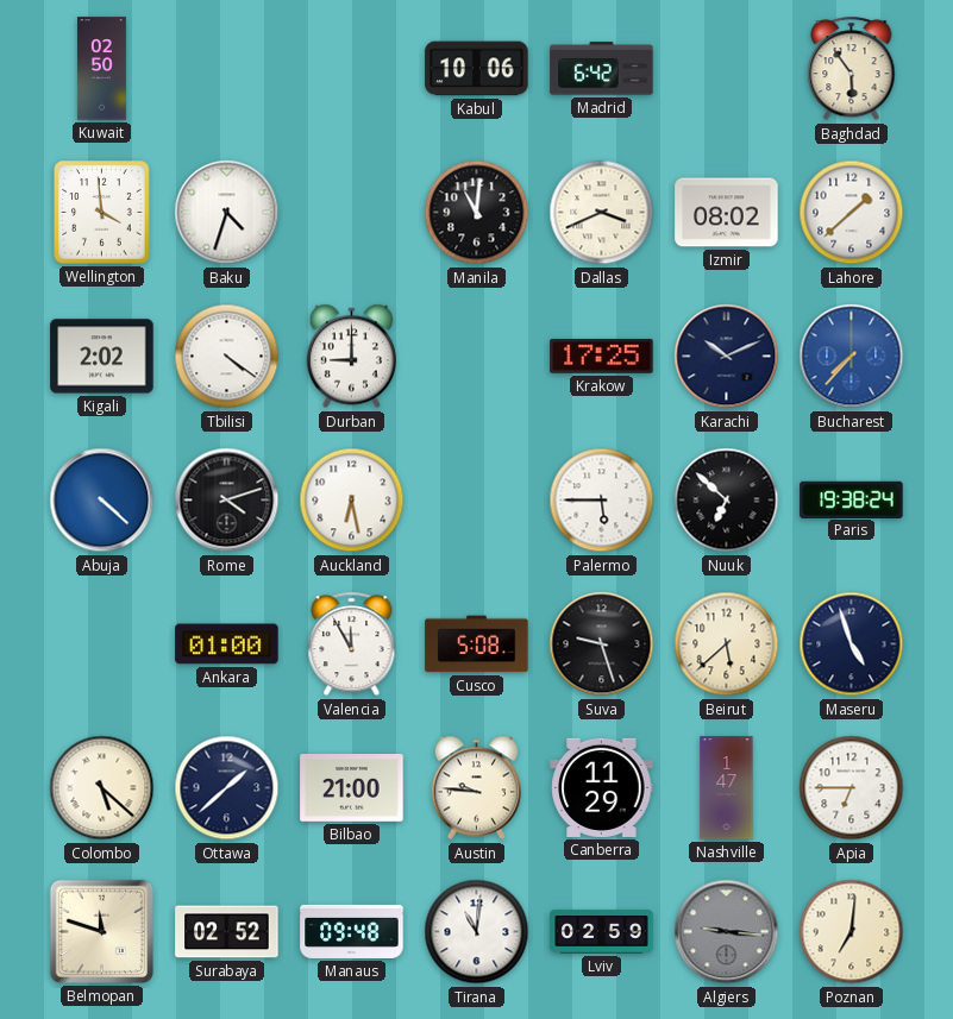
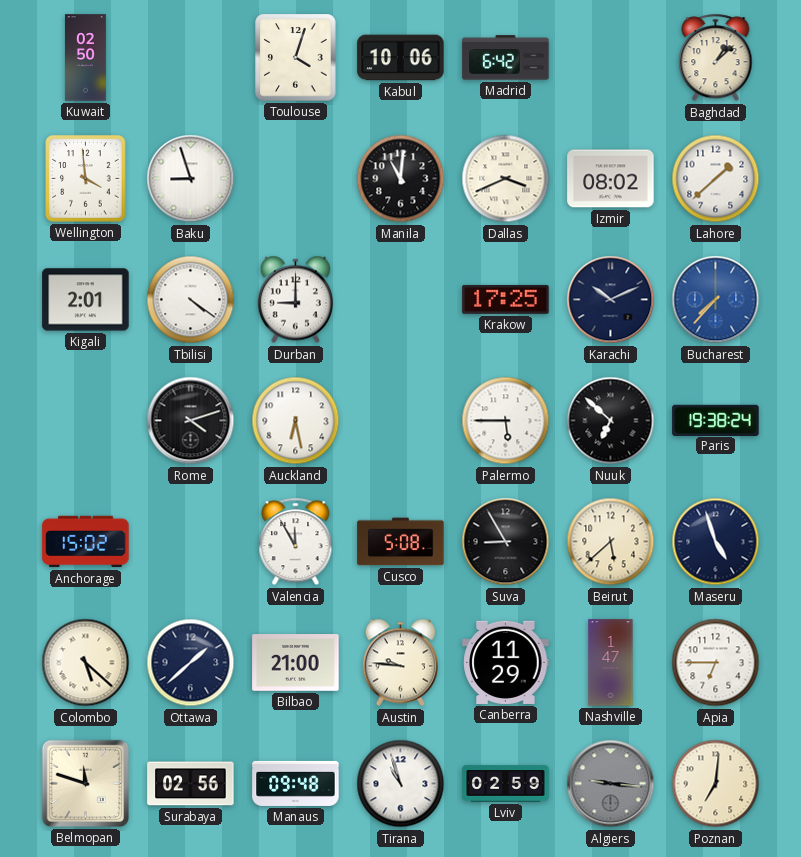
Toulouse: none -> 4:03
Baghdad: 5:54 -> 1:08
Baku: 4:33 -> 8:57
Kigali: 2:02 -> 2:01
Abuja: 4:22 -> none
Anchorage: none -> 15:02
Ankara: 01:00 -> none
Suva: 9:27 -> 8:55
Surabaya: 02:52 -> 02:56
Tirana: 11:01 -> 10:57
